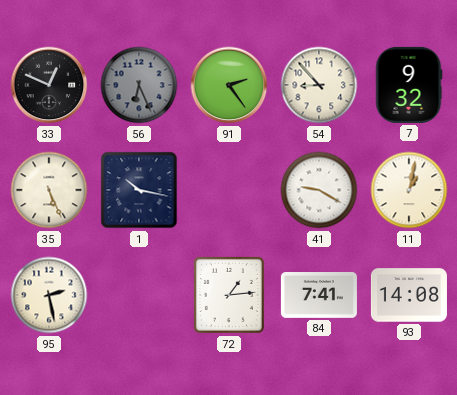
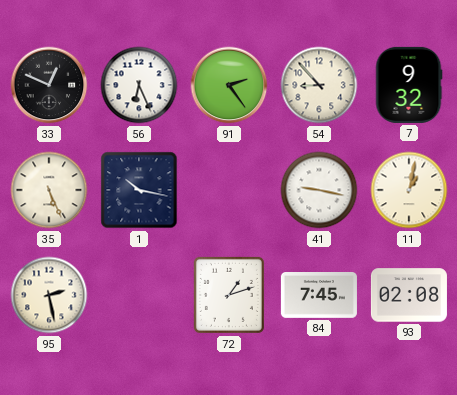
56 dial: grey -> white
41: 9:20 -> 9:17
72: 1:14 -> 1:12
84: 7:41 -> 7:45
93: 14:08 -> 02:08
